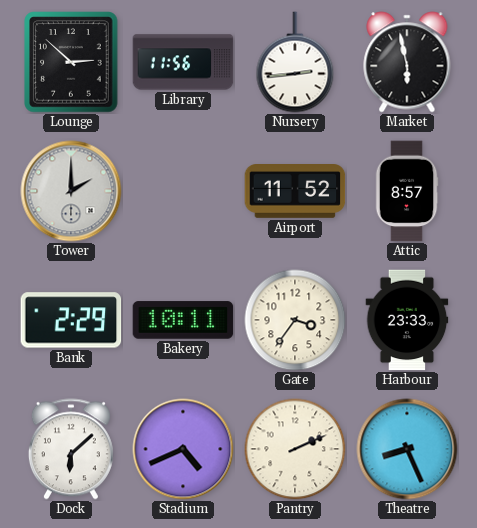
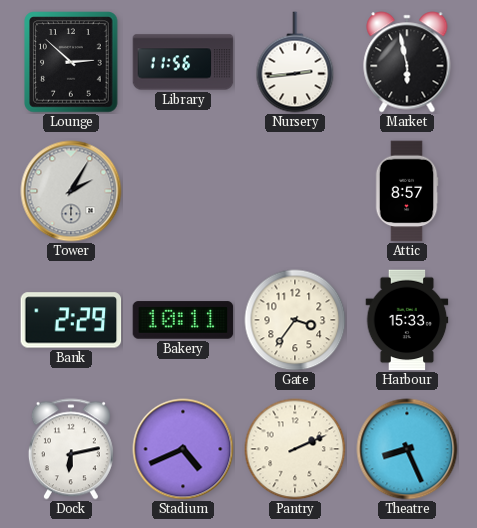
Tower: 2:00 -> 2:05
Airport: 11:52 -> none
Harbour: 23:33 -> 15:33
Dock: 6:08 -> 6:13
